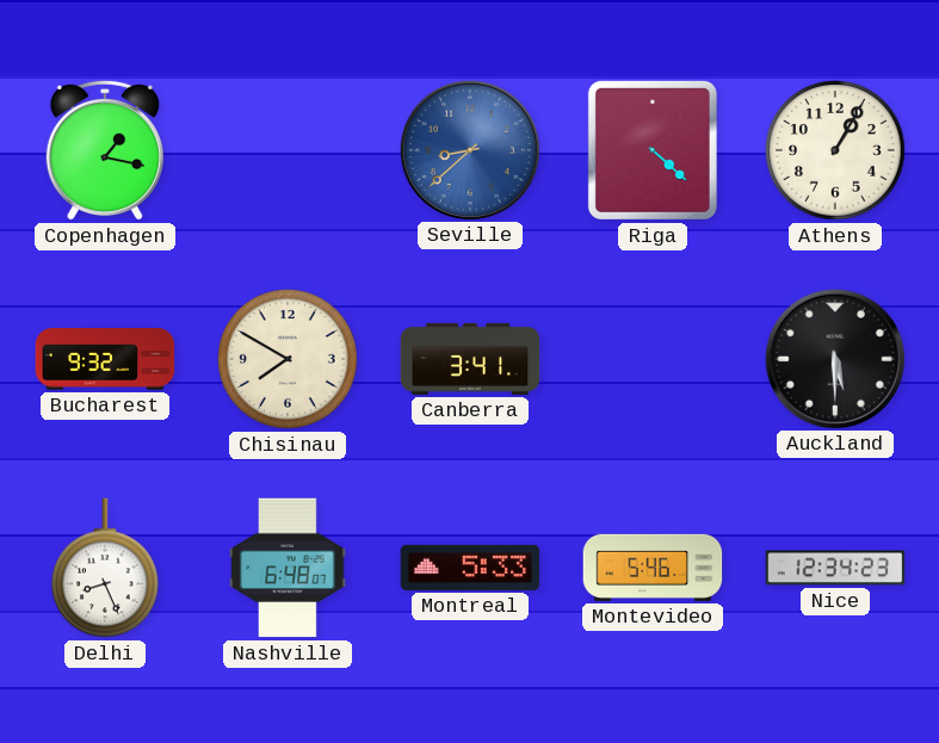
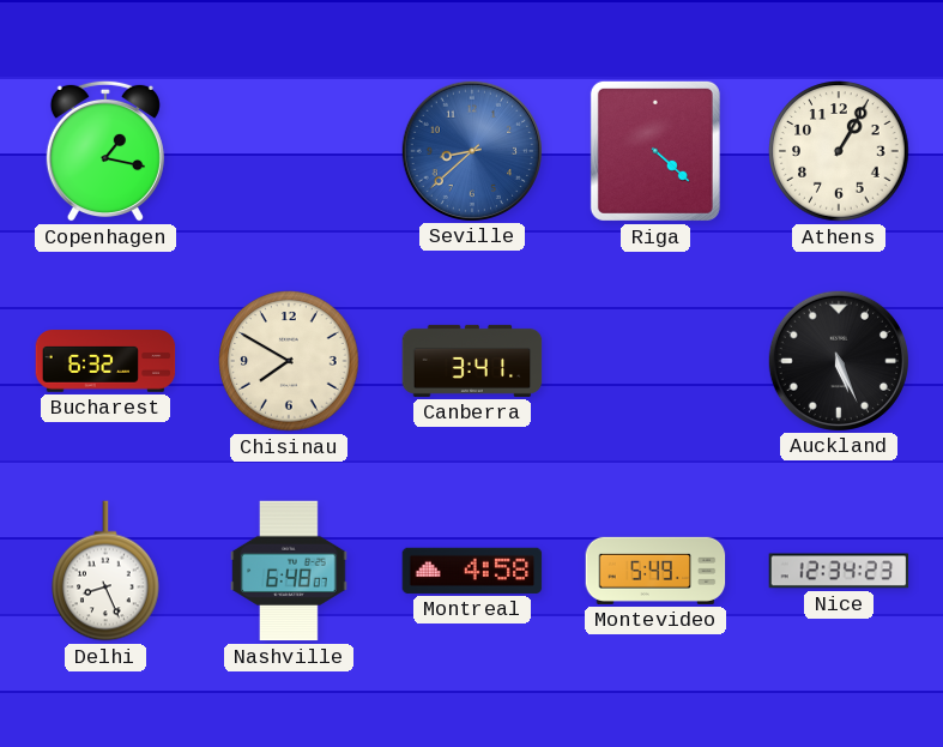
Bucharest: 9:32 -> 6:32
Auckland: 5:30 -> 5:26
Montreal: 5:33 -> 4:58
Montevideo: 5:46 -> 5:49
